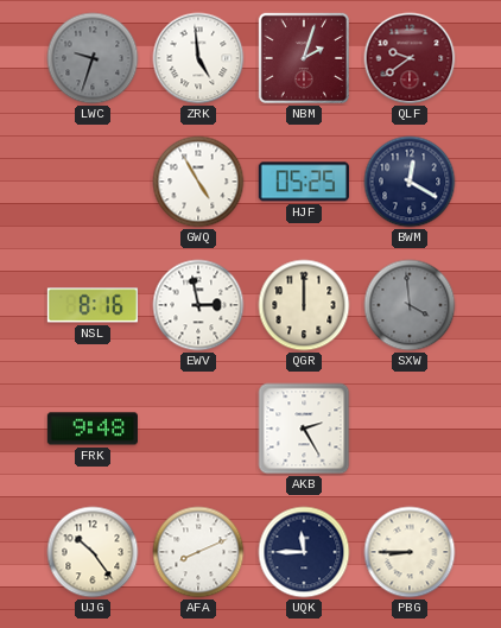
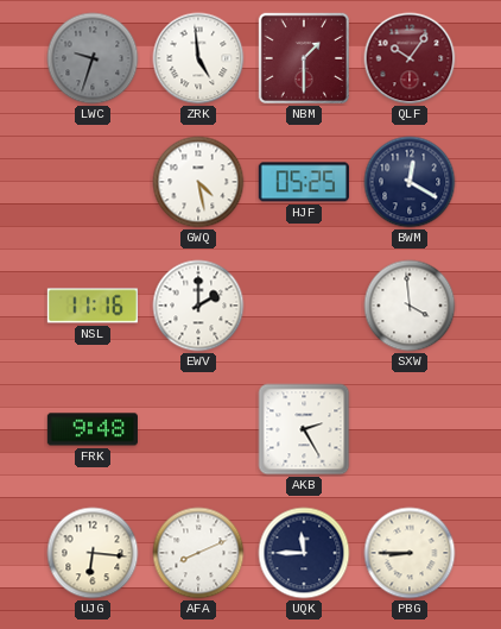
NBM: 2:03 -> 1:30
QLF: 9:39 -> 10:06
GWQ: 4:55 -> 4:28
NSL: 8:16 -> 11:16
EWV: 2:58 -> 2:00
QGR: 12:00 -> none
SXW dial: grey -> white
UJG: 10:24 -> 6:16
